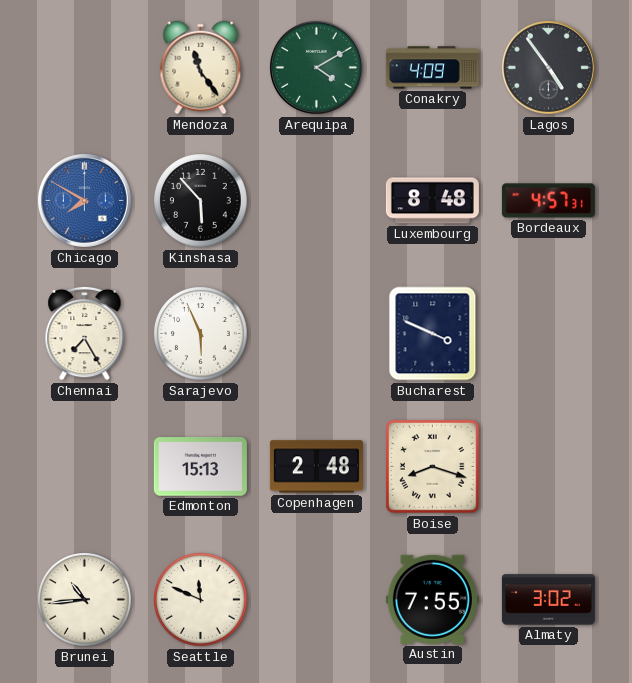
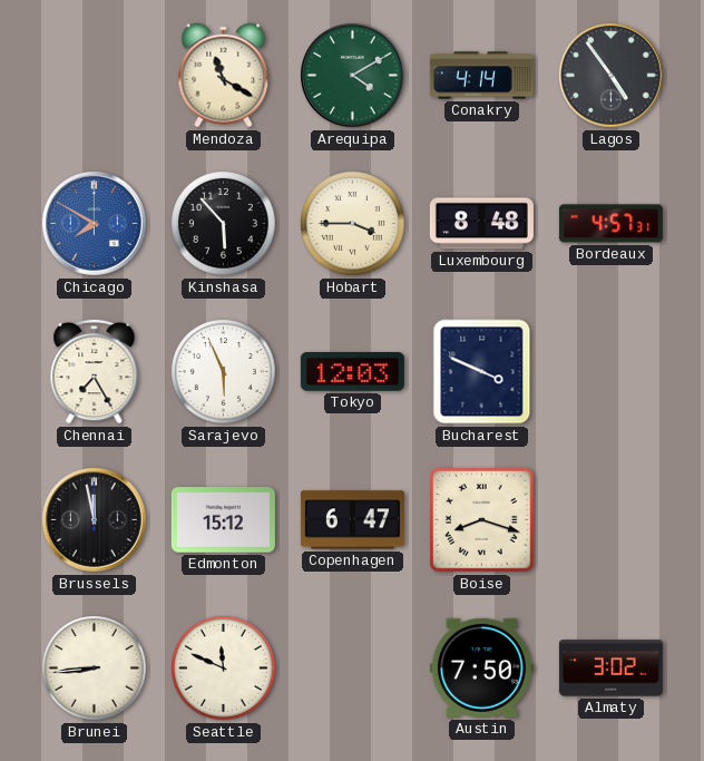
Mendoza: 11:24 -> 11:20
Conakry: 4:09 -> 4:14
Hobart: none -> 3:45
Tokyo: none -> 12:03
Brussels: none -> 11:58
Edmonton: 15:13 -> 15:12
Copenhagen: 2:48 -> 6:47
Brunei: 10:44 -> 8:44
Austin: 7:55 -> 7:50
